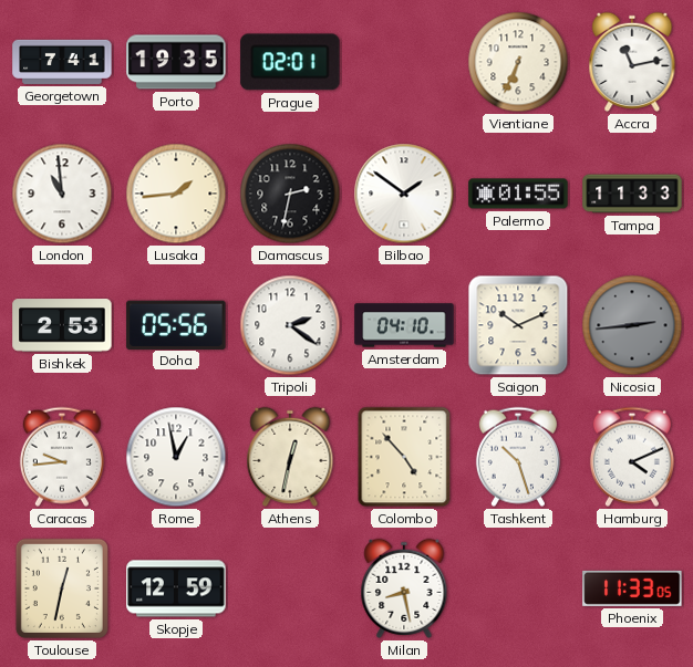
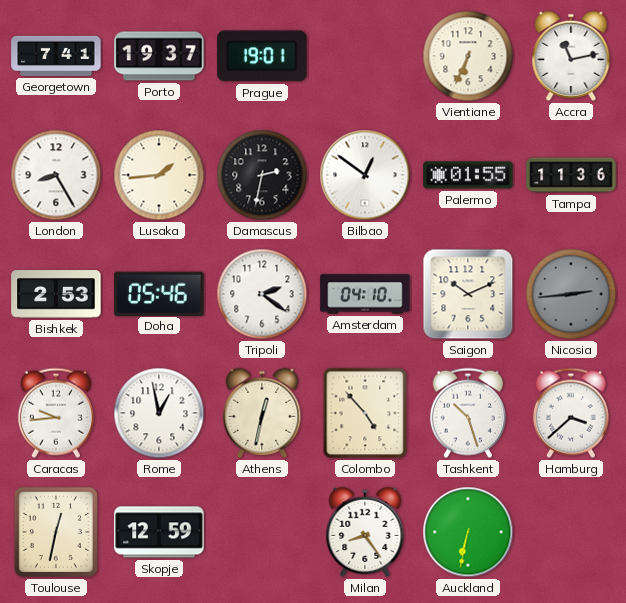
Porto: 19:35 -> 19:37
Prague: 02:01 -> 19:01
London: 10:59 -> 8:25
Bilbao: 1:51 -> 12:51
Tampa: 11:33 -> 11:36
Doha: 05:56 -> 05:46
Hamburg: 4:11 -> 3:38
Milan: 8:28 -> 8:24
Auckland: none -> 6:32
Phoenix: 11:33 -> none
